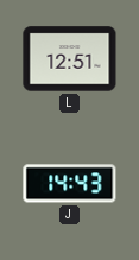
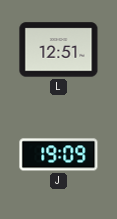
J: 14:43 -> 19:09
